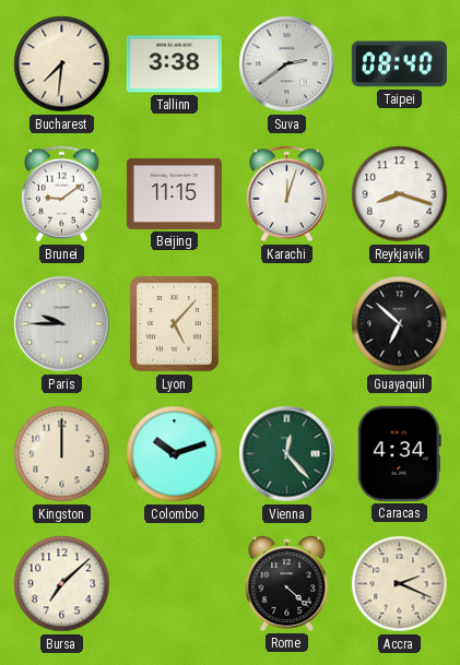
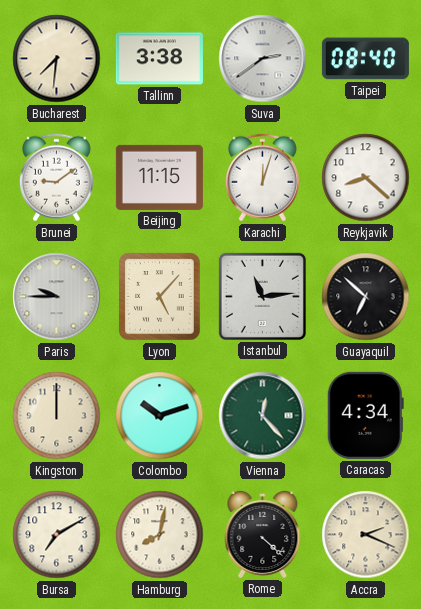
Reykjavik: 8:18 -> 8:22
Istanbul: none -> 11:14
Bursa: 7:08 -> 7:10
Hamburg: none -> 8:02
